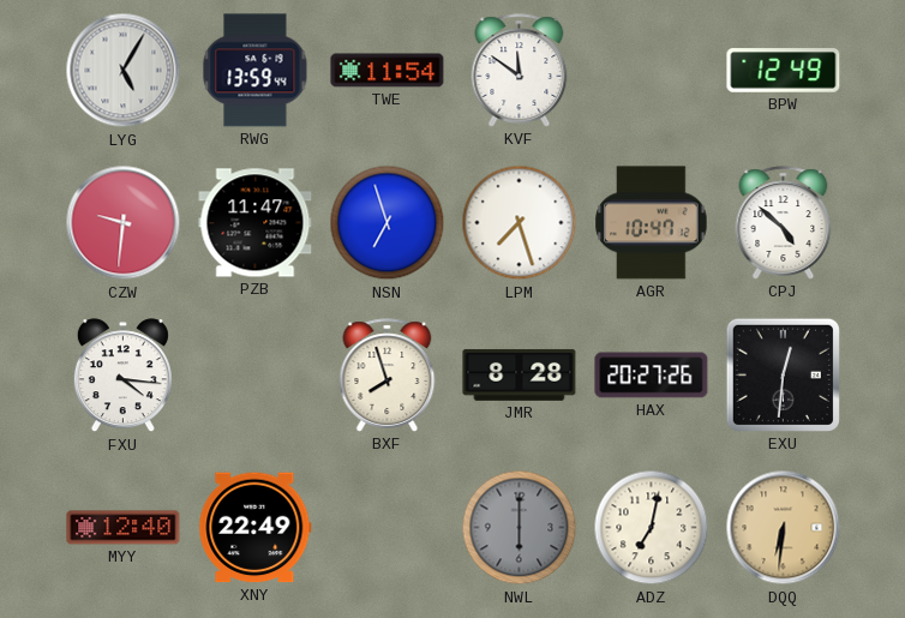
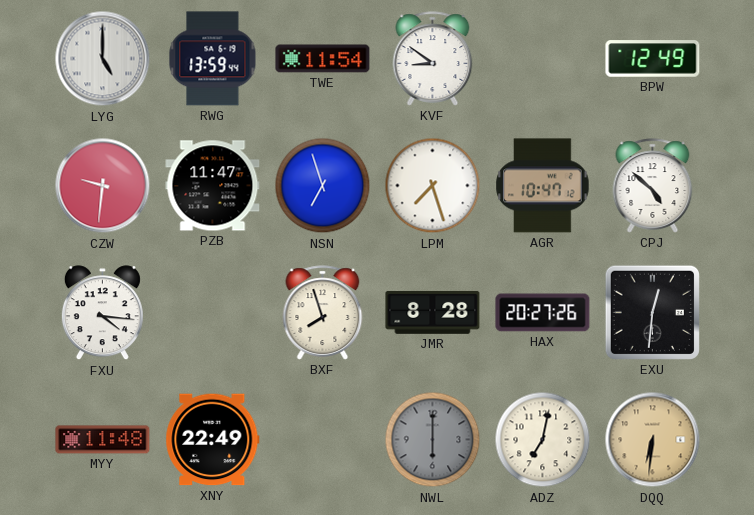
LYG: 5:05 -> 5:00
KVF: 11:51 -> 8:51
MYY: 12:40 -> 11:48
